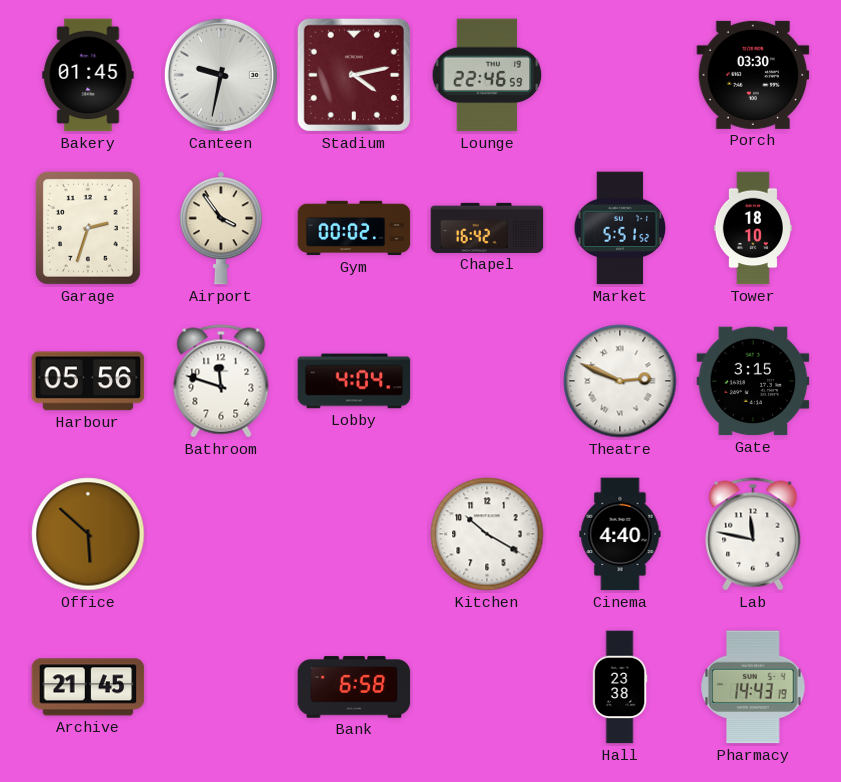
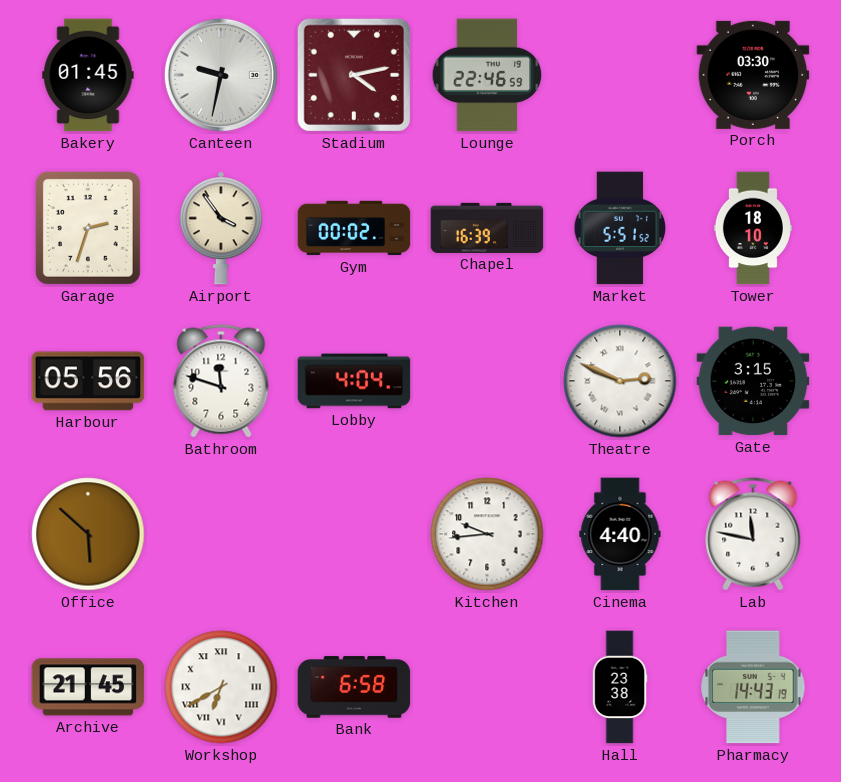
Chapel: 16:42 -> 16:39
Kitchen: 10:20 -> 9:44
Workshop: none -> 6:40
